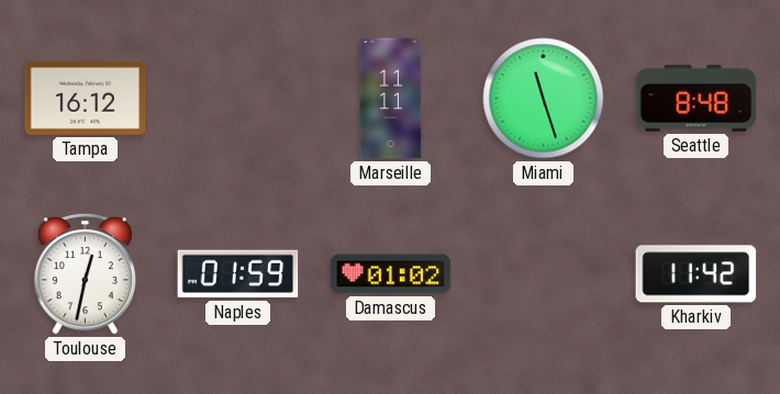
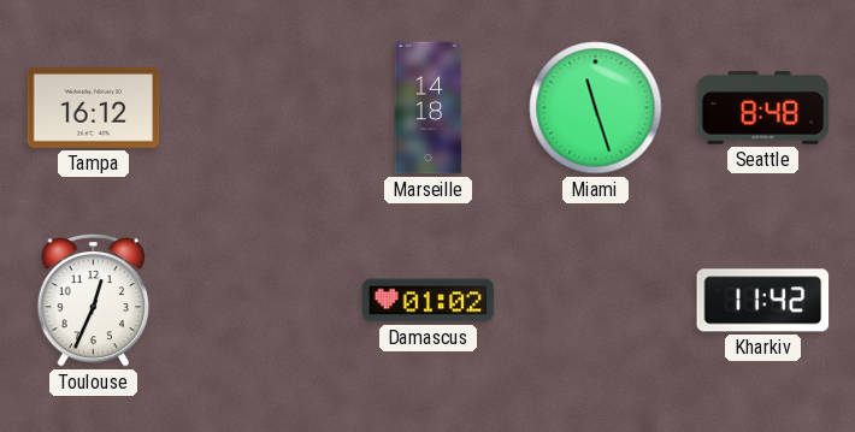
Marseille: 11:11 -> 14:18
Toulouse: 12:32 -> 12:34
Naples: 01:59 -> none
